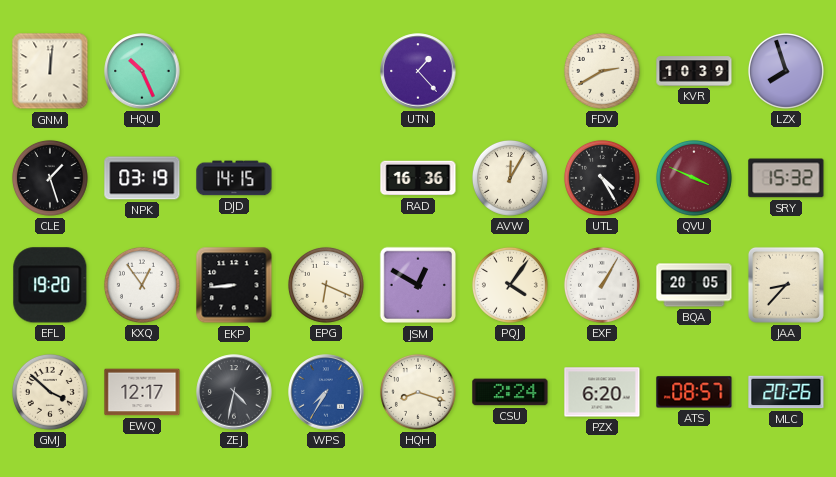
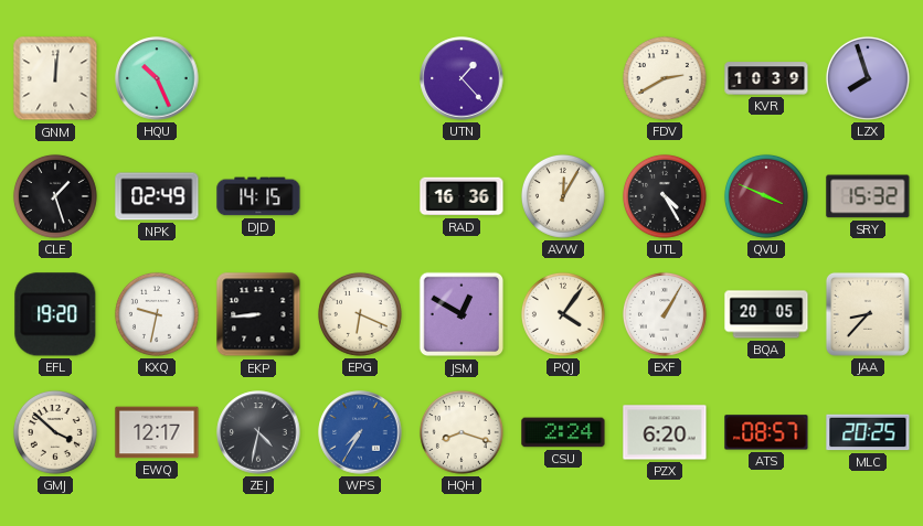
NPK: 03:19 -> 02:49
KXQ: 12:54 -> 9:32
MLC: 20:26 -> 20:25
